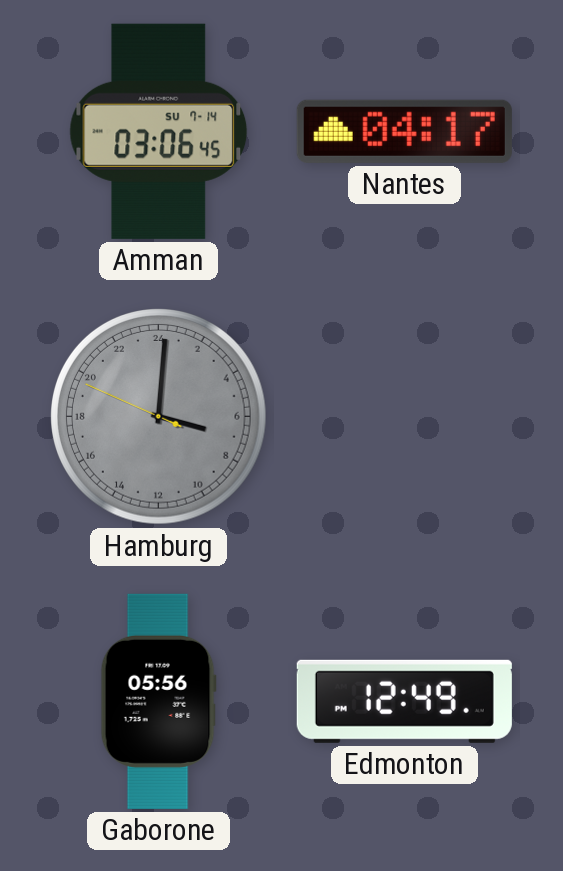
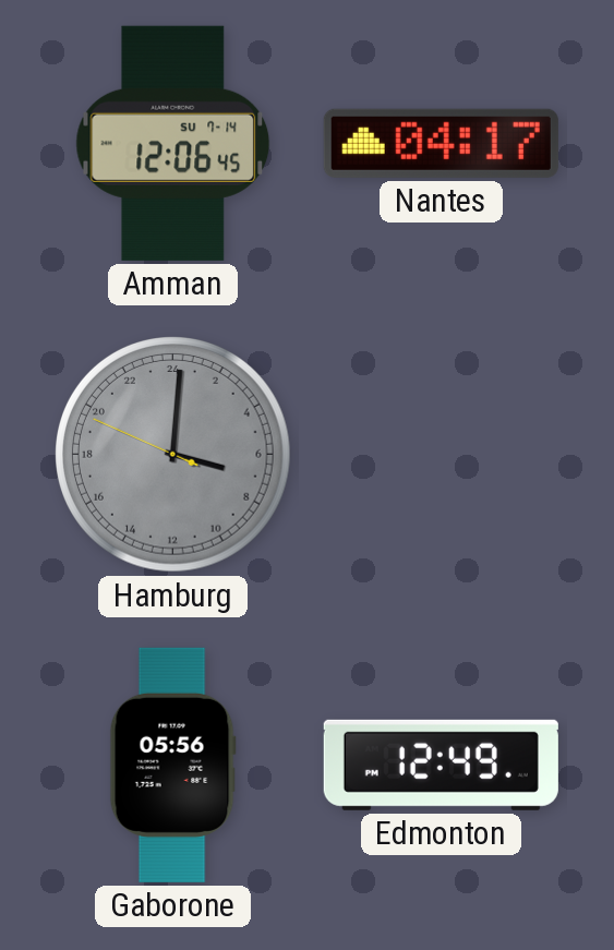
Amman: 03:06 -> 12:06
